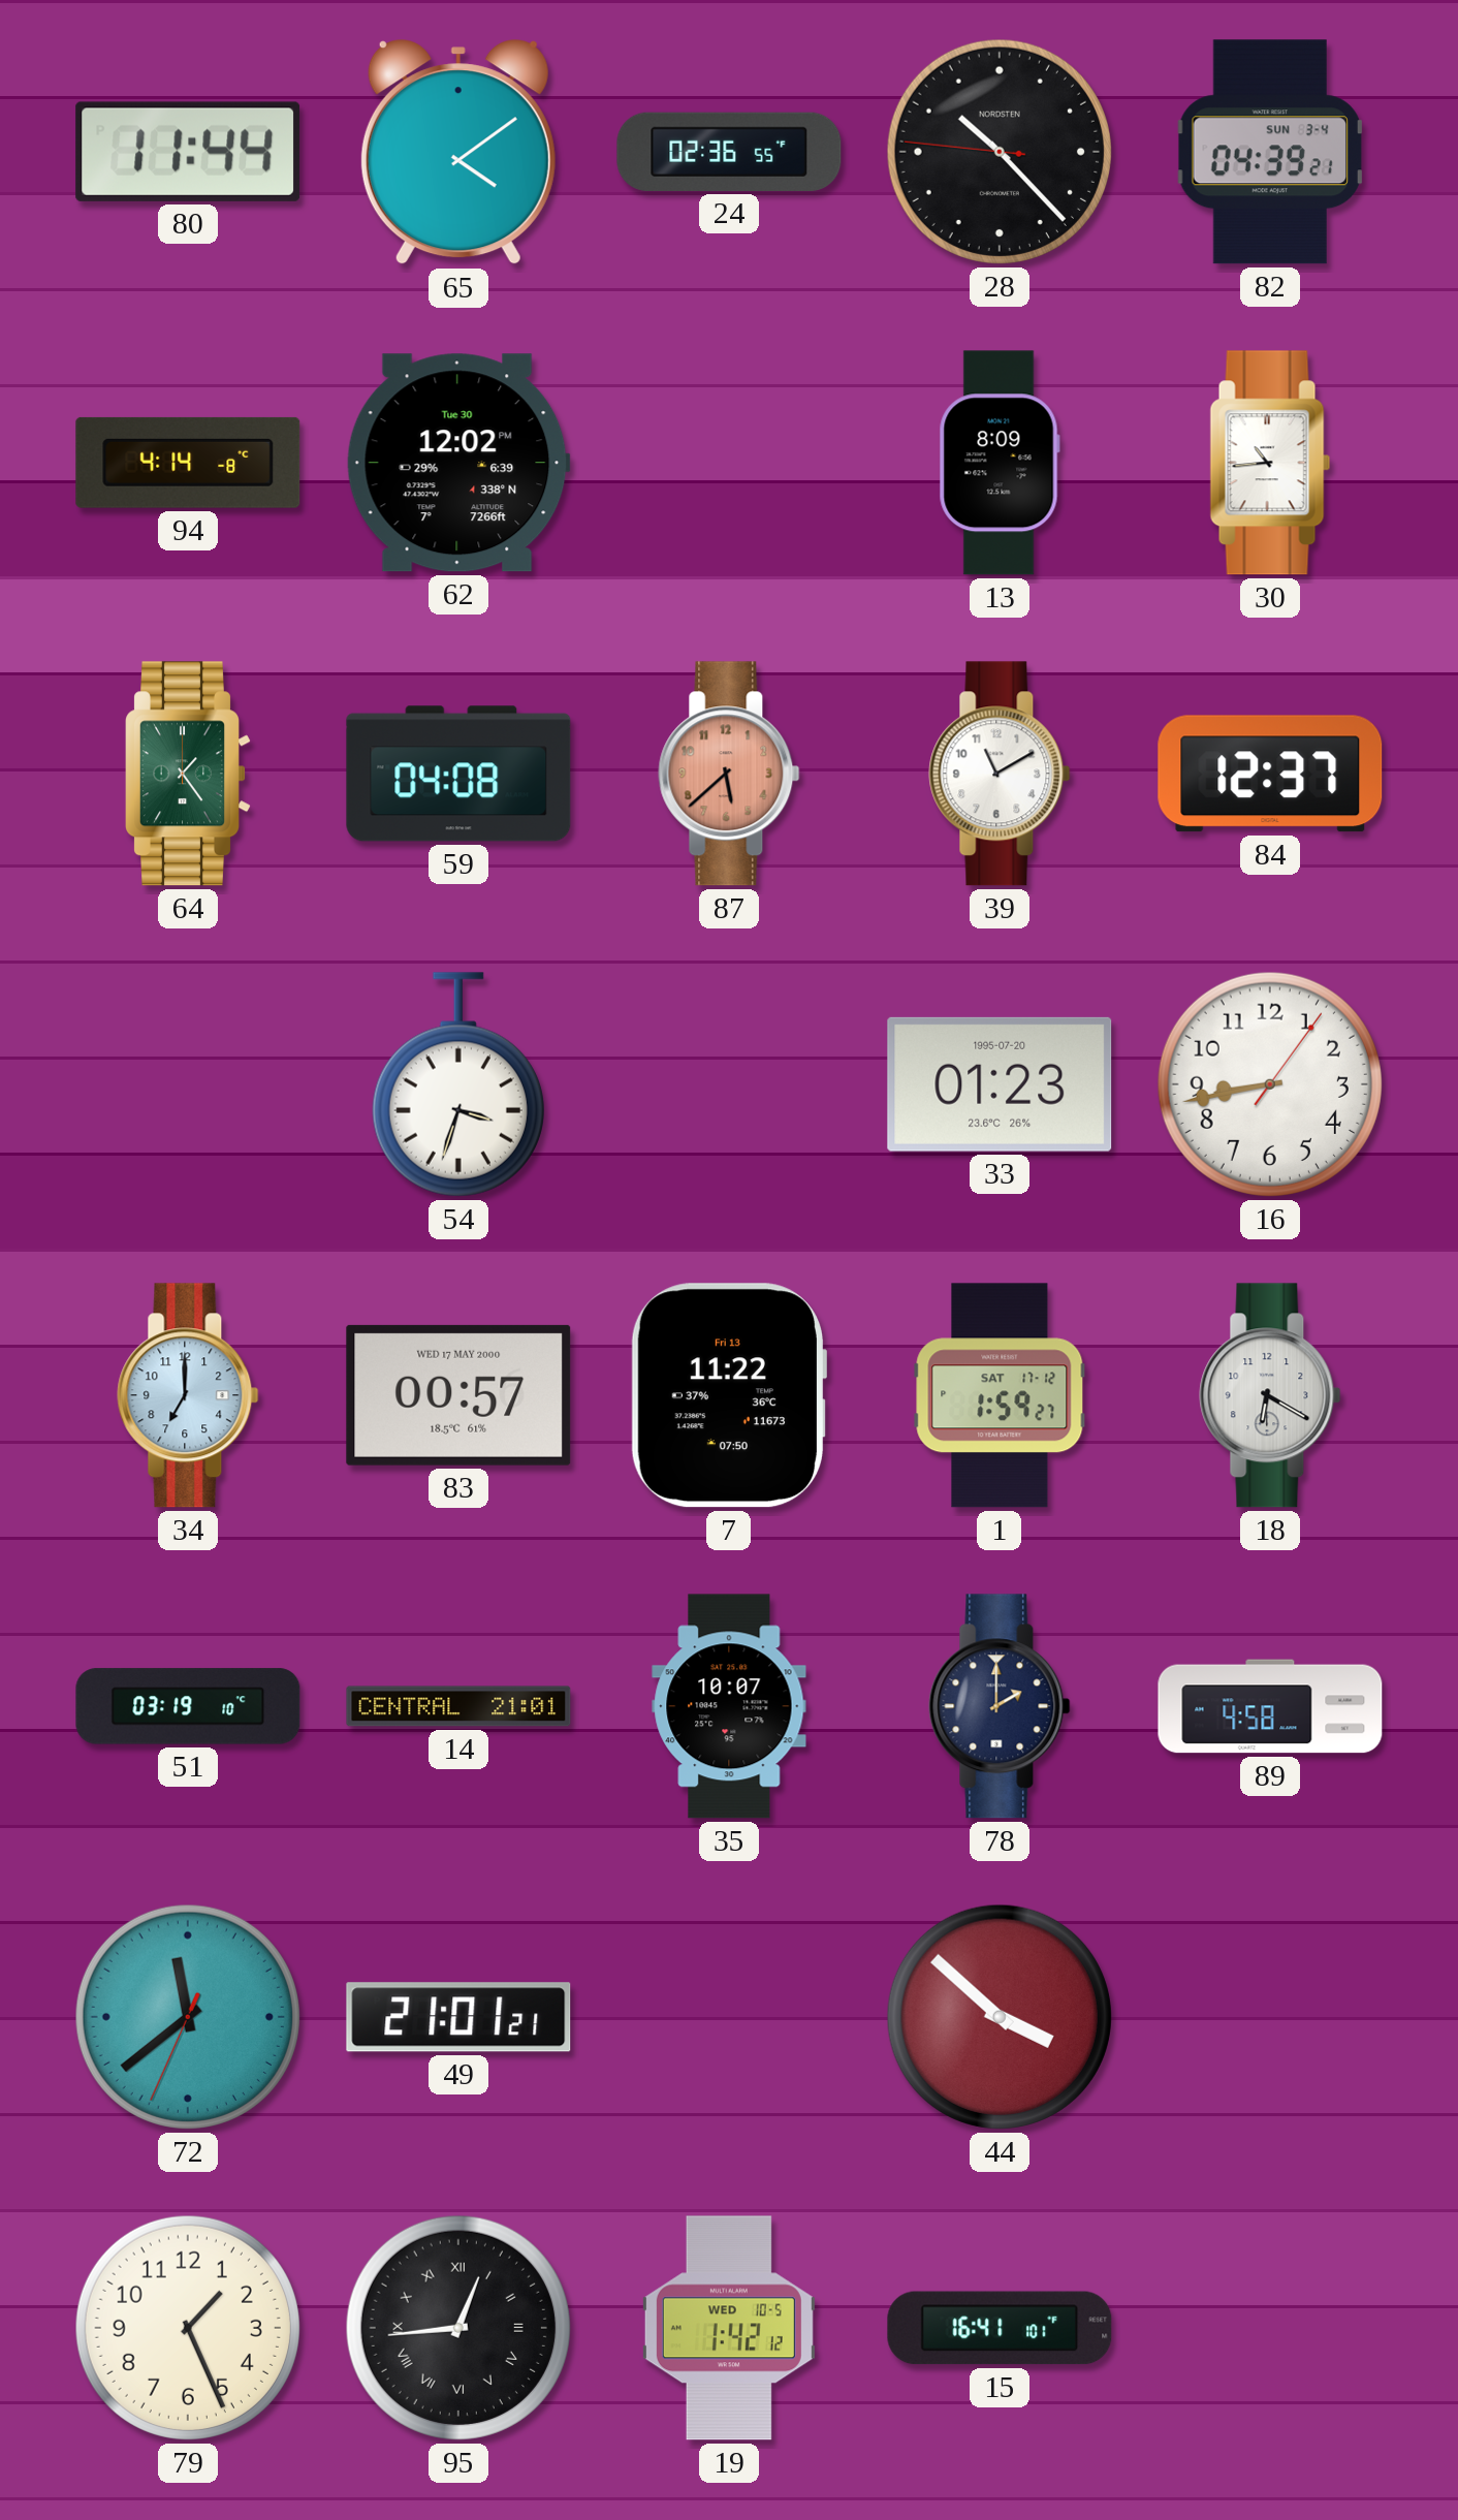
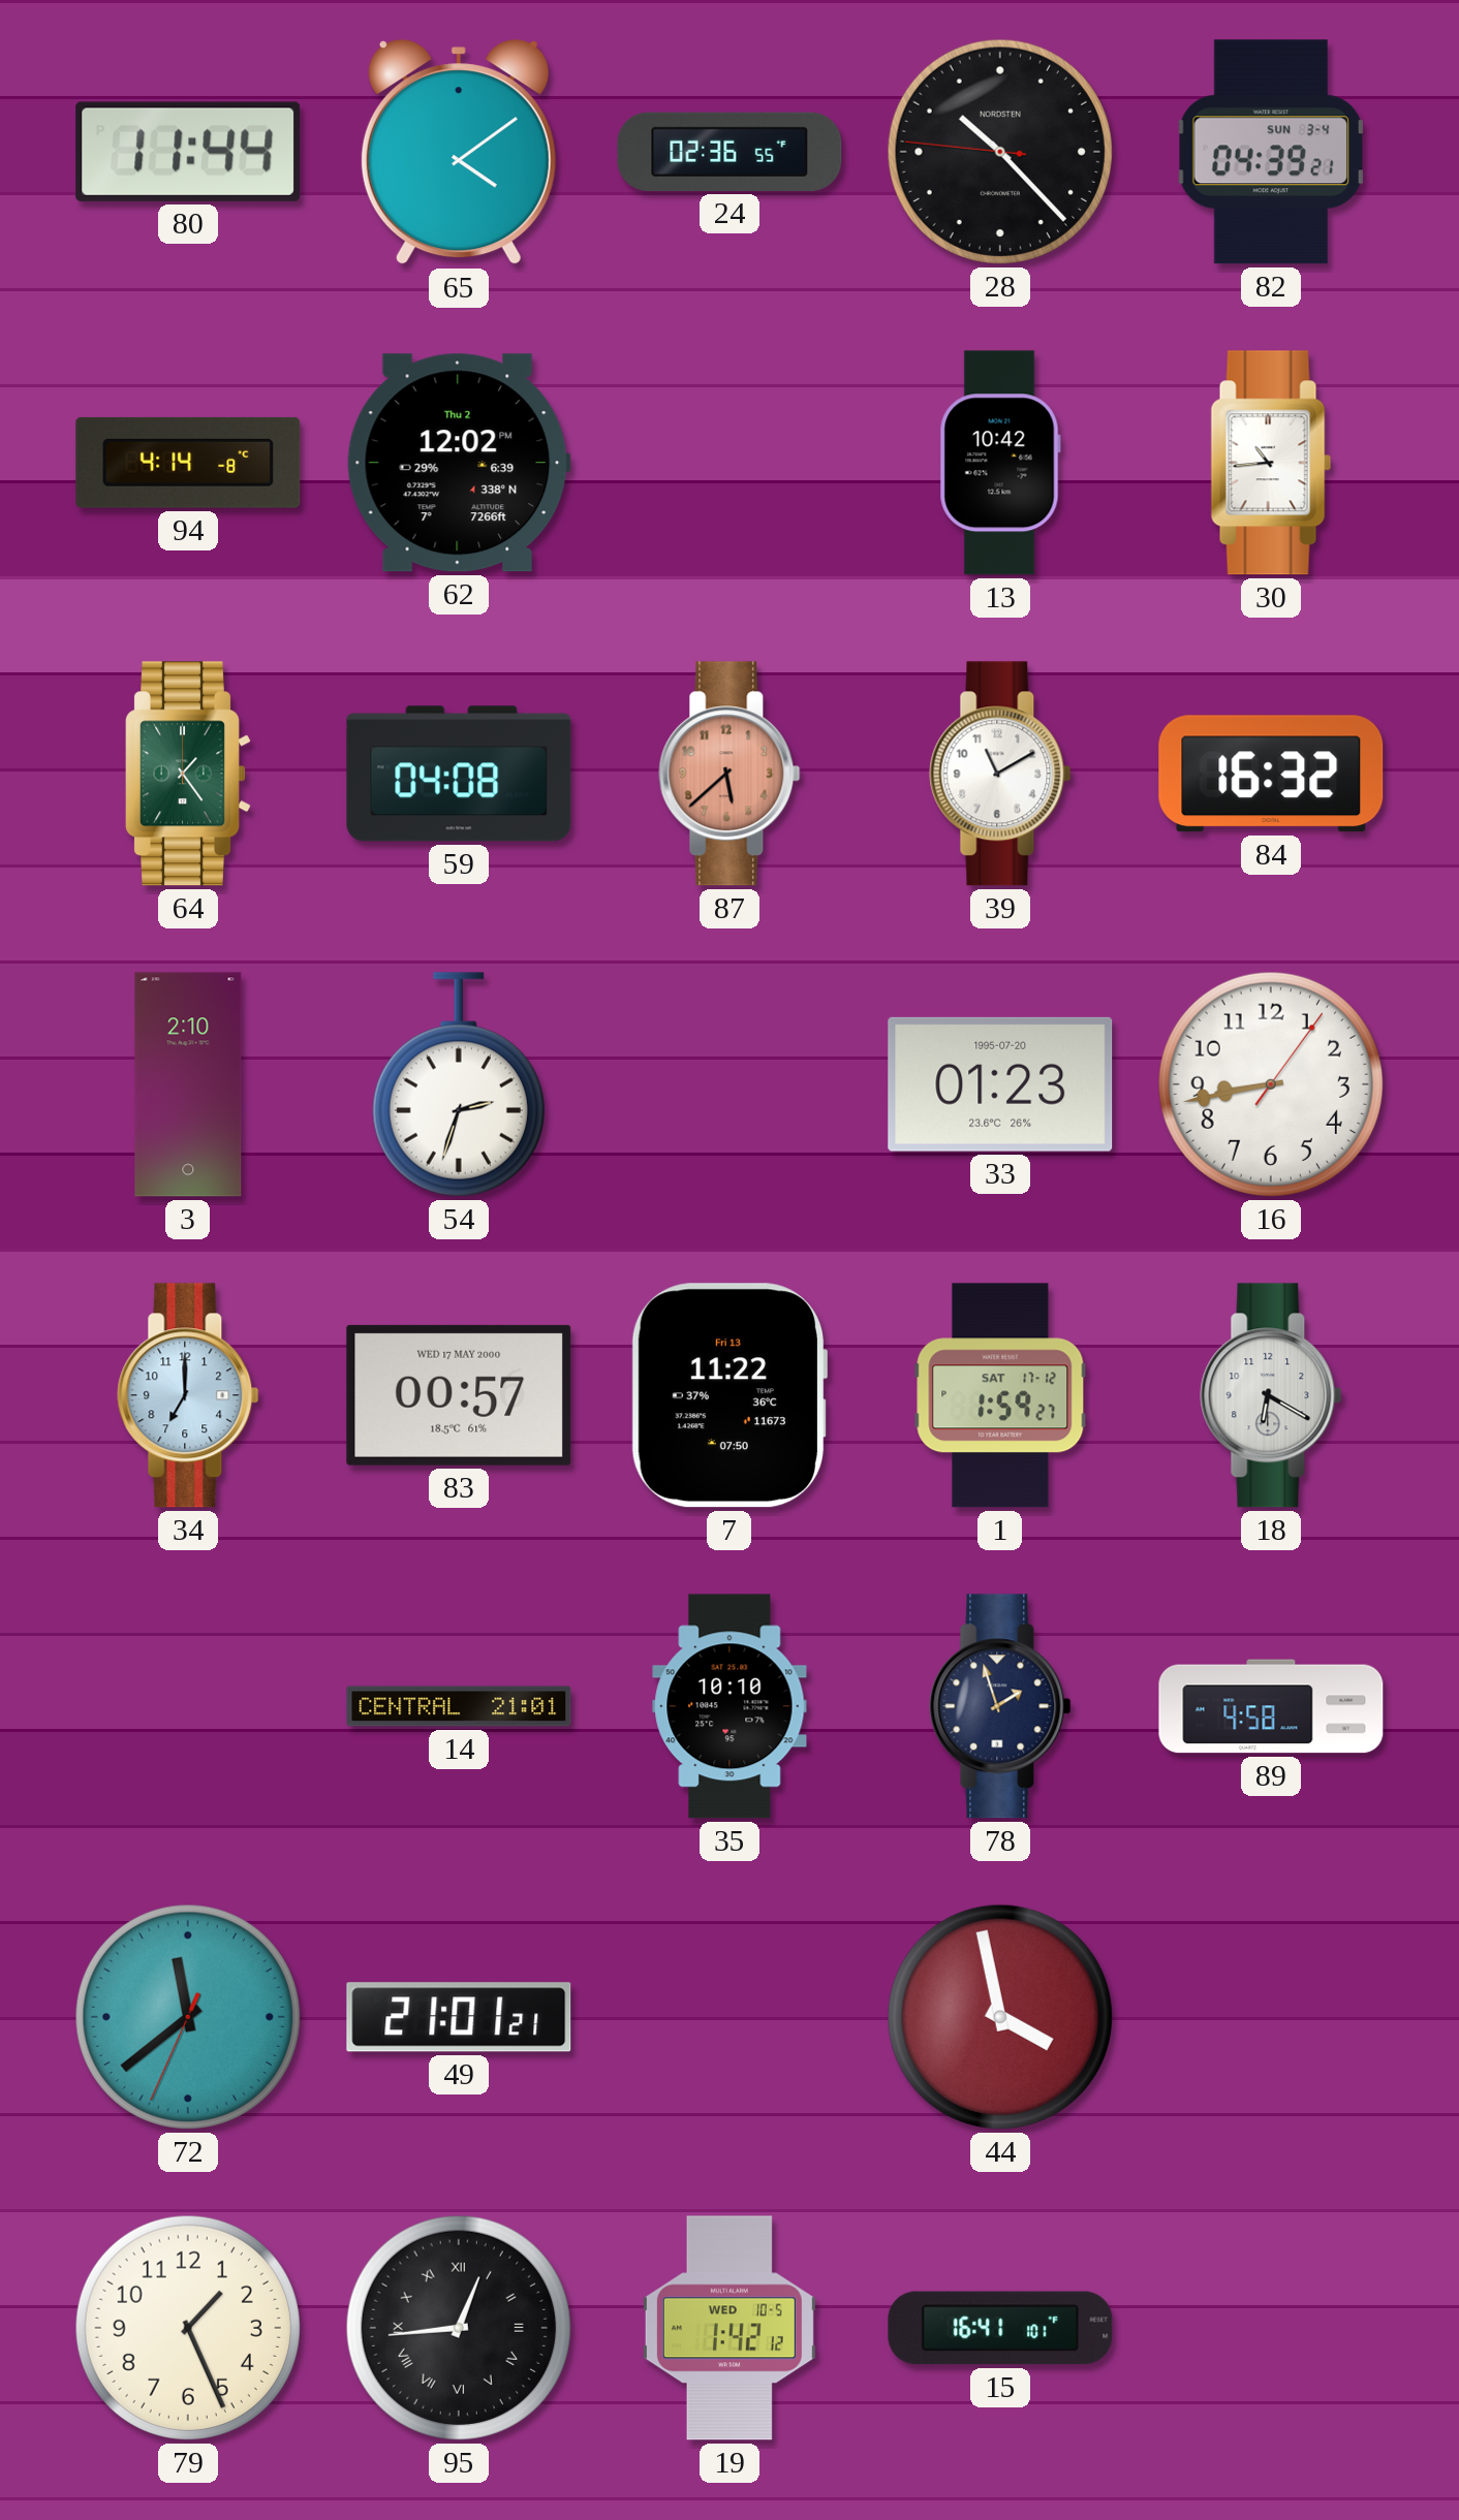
62 date: Tue 30 -> Thu 2
13: 8:09 -> 10:42
84: 12:37 -> 16:32
3: none -> 2:10
54: 3:33 -> 2:33
51: 03:19 -> none
35: 10:07 -> 10:10
78: 2:00 -> 1:57
44: 3:52 -> 3:58
